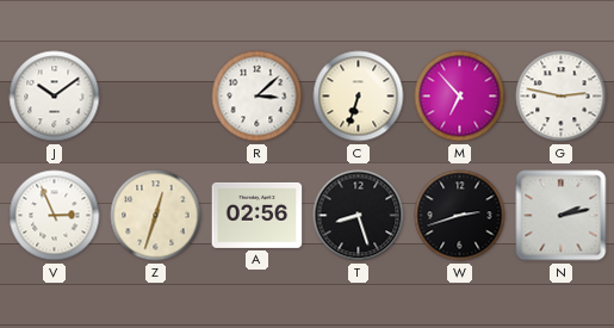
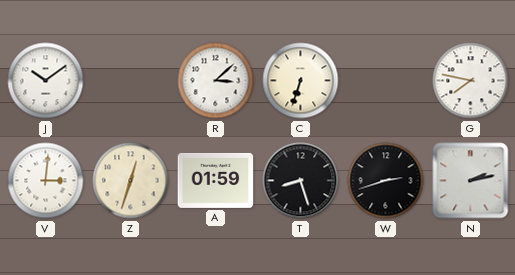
M: 6:53 -> none
G: 2:47 -> 7:47
V: 2:56 -> 3:01
A: 02:56 -> 01:59
